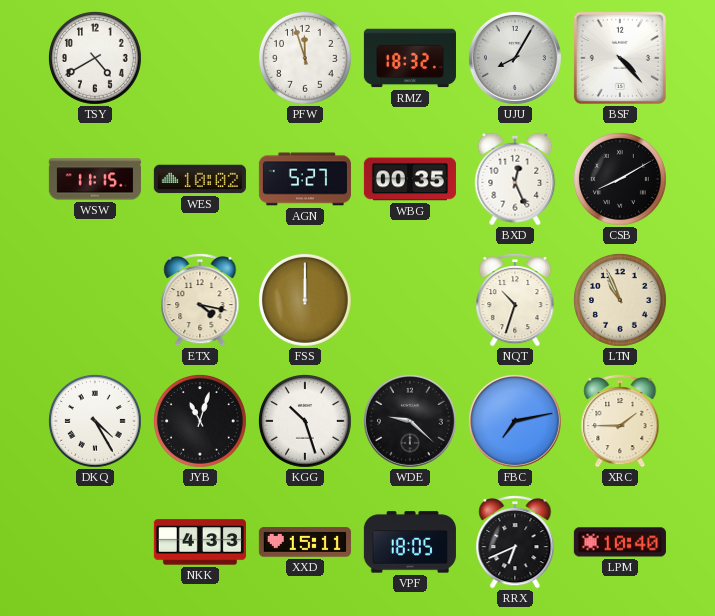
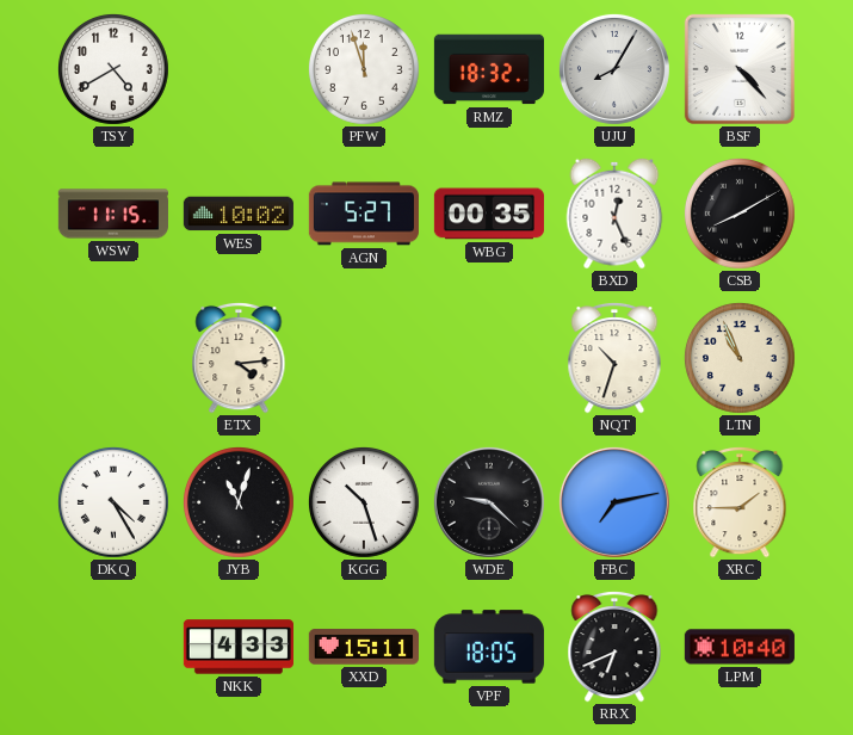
ETX: 4:17 -> 4:14
FSS: 12:00 -> none
